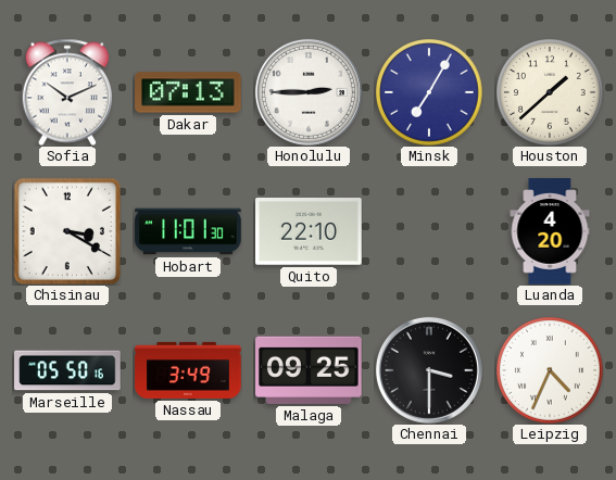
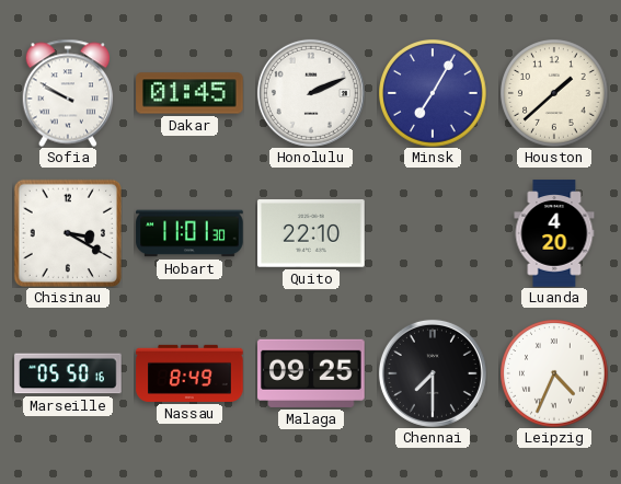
Sofia: 10:11 -> 9:50
Dakar: 07:13 -> 01:45
Honolulu: 2:45 -> 2:11
Nassau: 3:49 -> 8:49
Chennai: 3:30 -> 7:30
